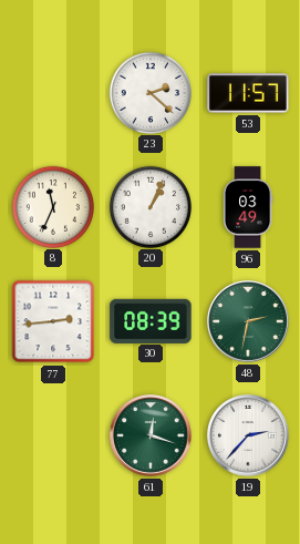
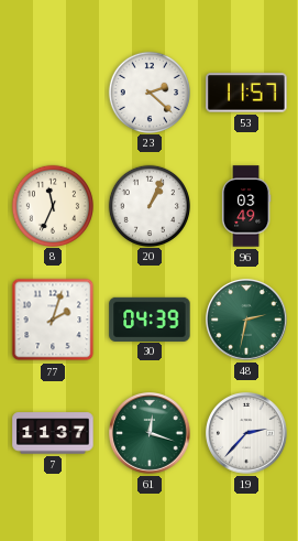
77: 2:44 -> 2:03
30: 08:39 -> 04:39
7: none -> 11:37
